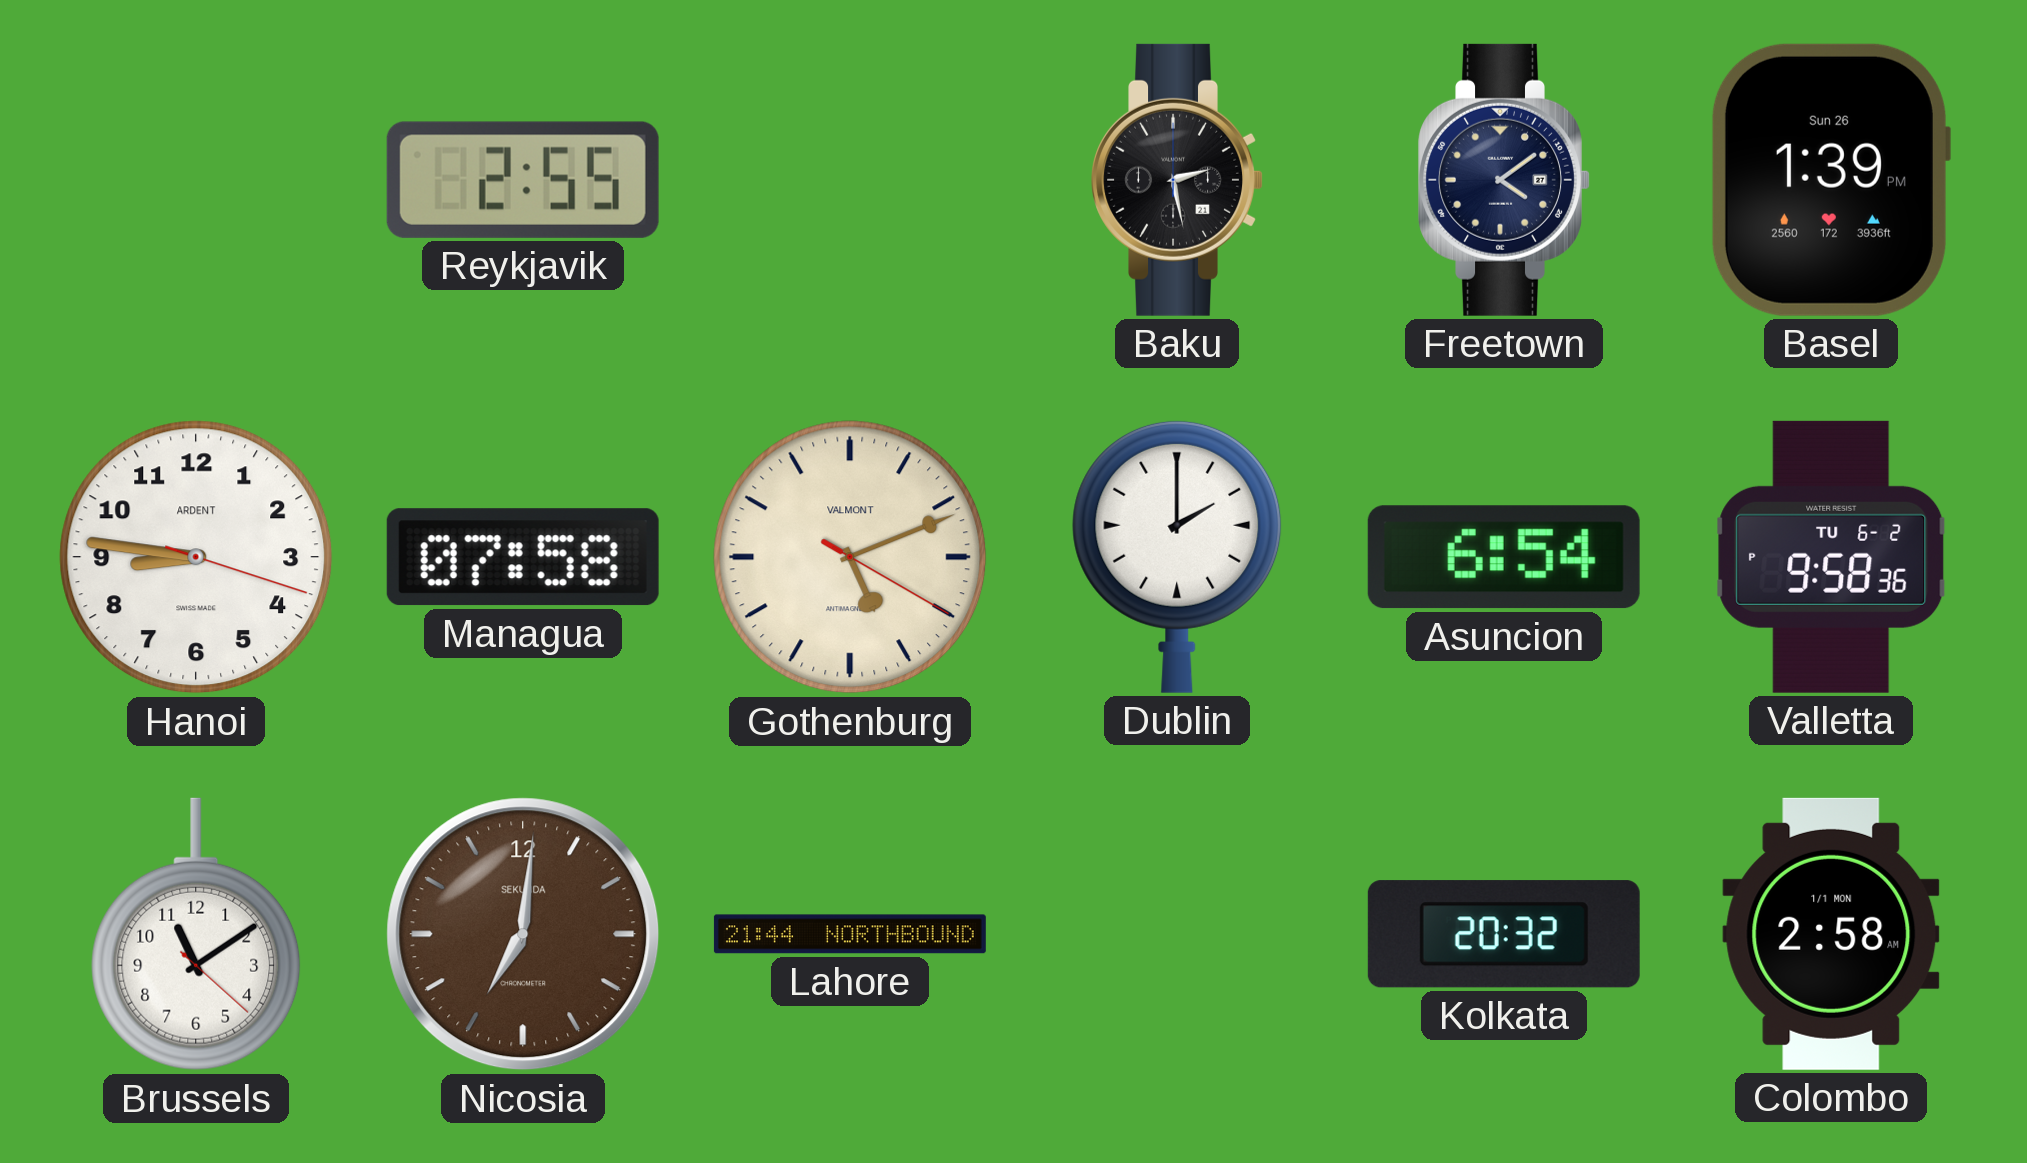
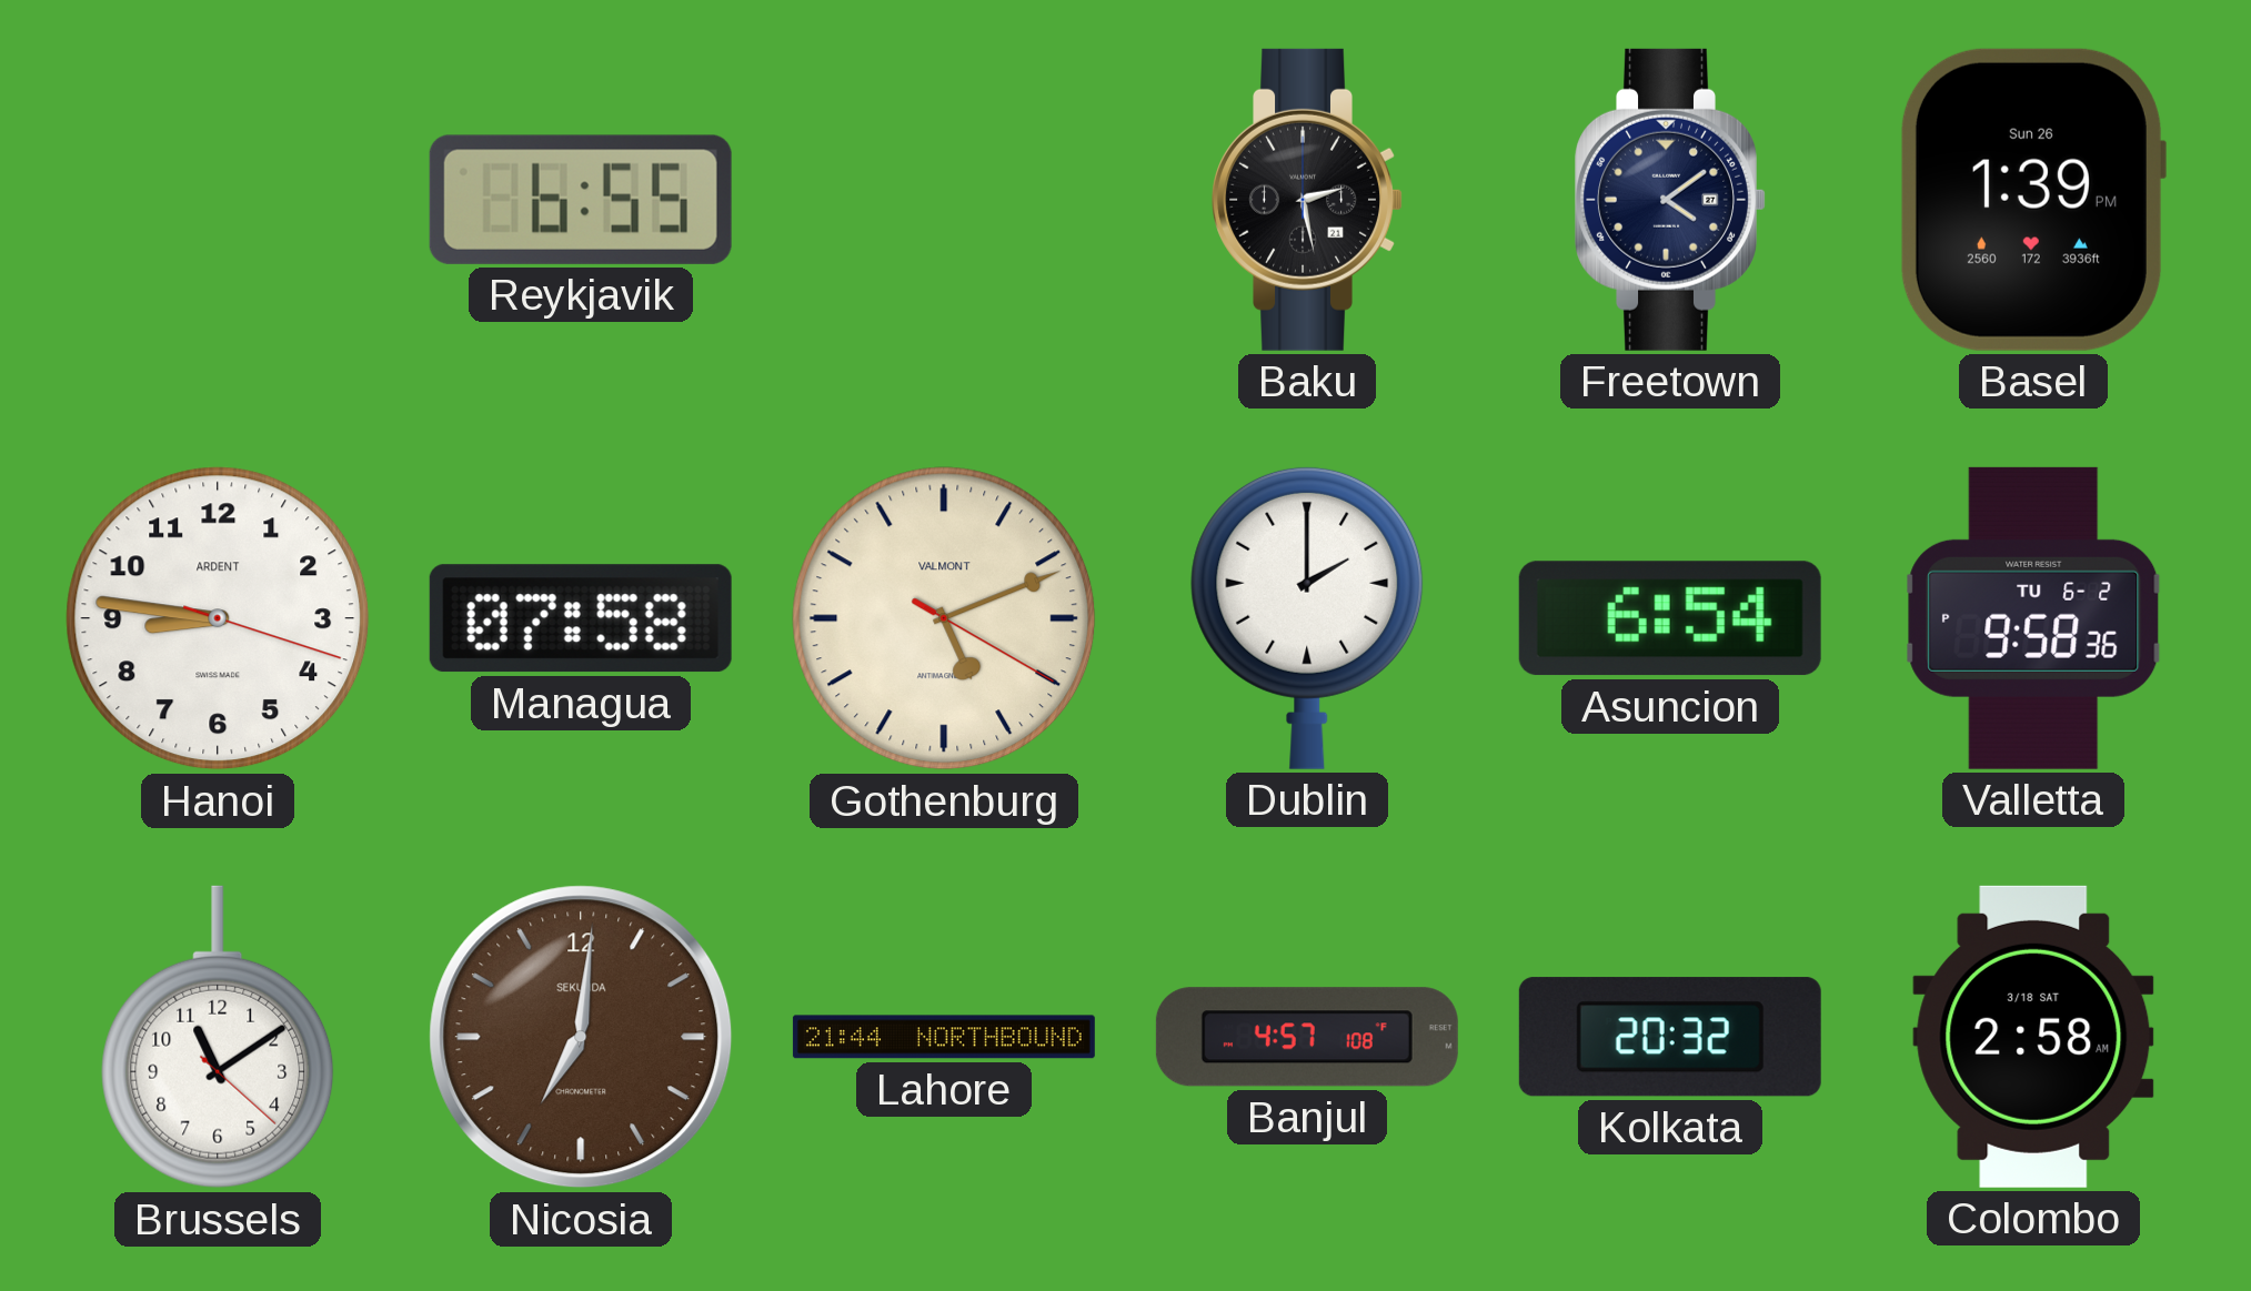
Reykjavik: 2:55 -> 6:55
Banjul: none -> 4:57
Colombo date: 1/1 MON -> 3/18 SAT
